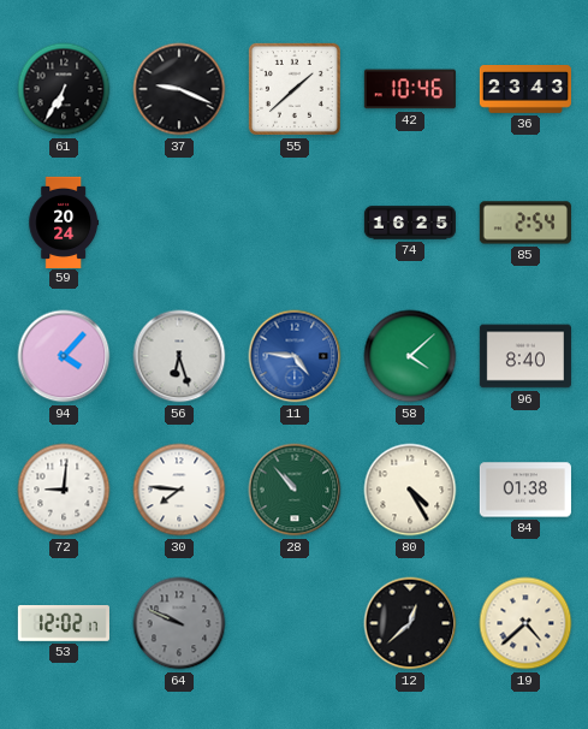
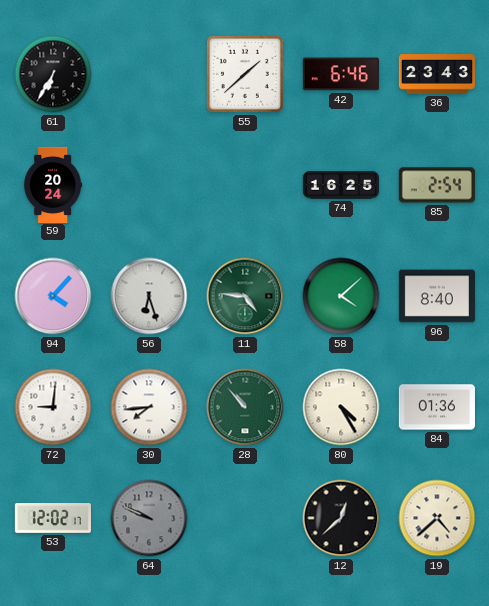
37: 9:19 -> none
42: 10:46 -> 6:46
11 dial: blue -> green
30: 7:46 -> 7:44
84: 01:38 -> 01:36
